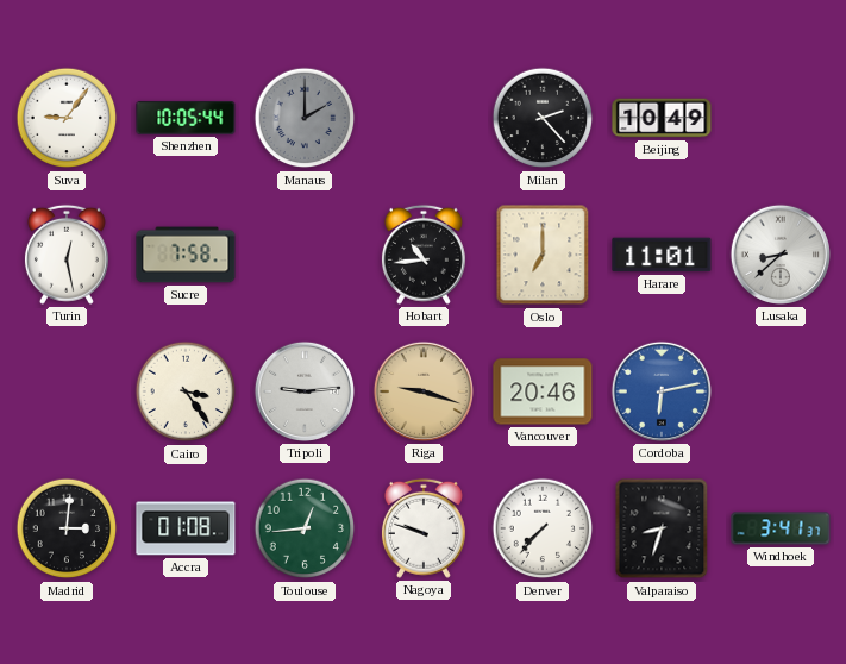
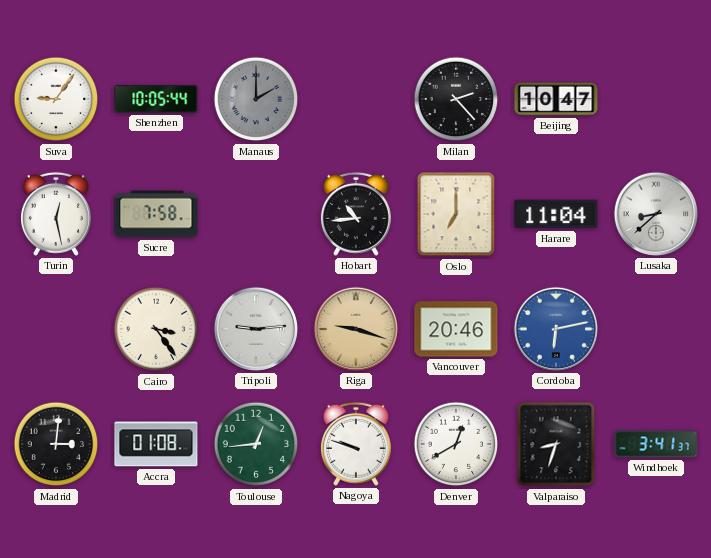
Beijing: 10:49 -> 10:47
Harare: 11:01 -> 11:04
Denver: 7:37 -> 12:40
